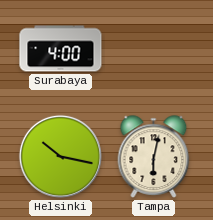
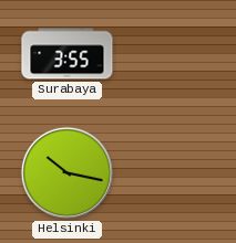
Surabaya: 4:00 -> 3:55
Tampa: 6:02 -> none
